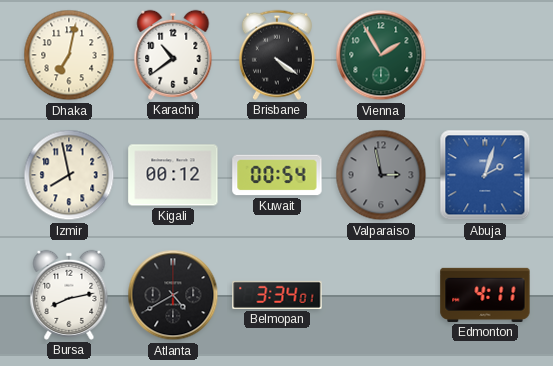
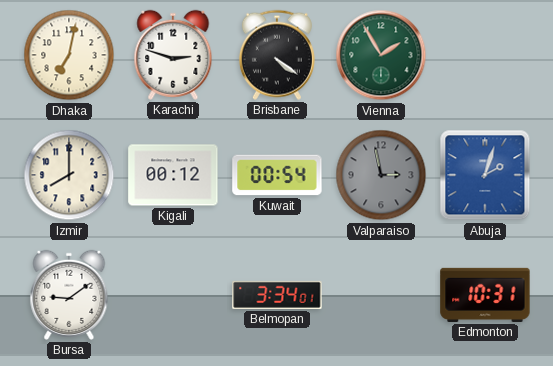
Karachi: 10:39 -> 2:48
Izmir: 7:58 -> 8:00
Bursa: 8:13 -> 9:09
Atlanta: 4:40 -> none
Edmonton: 4:11 -> 10:31
